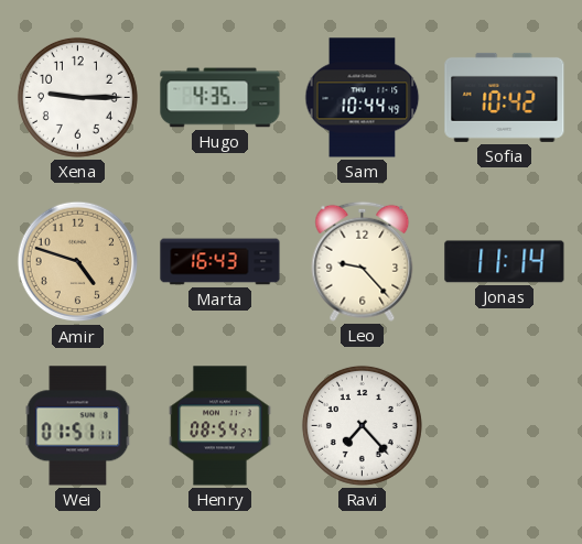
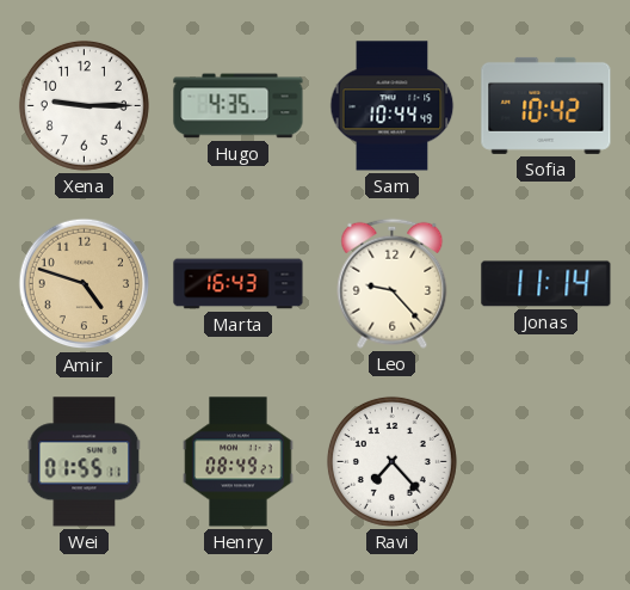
Wei: 01:51 -> 01:55
Henry: 08:54 -> 08:49
